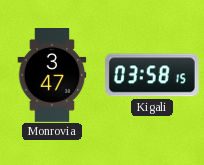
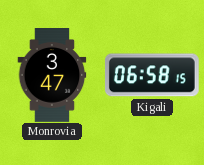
Kigali: 03:58 -> 06:58
